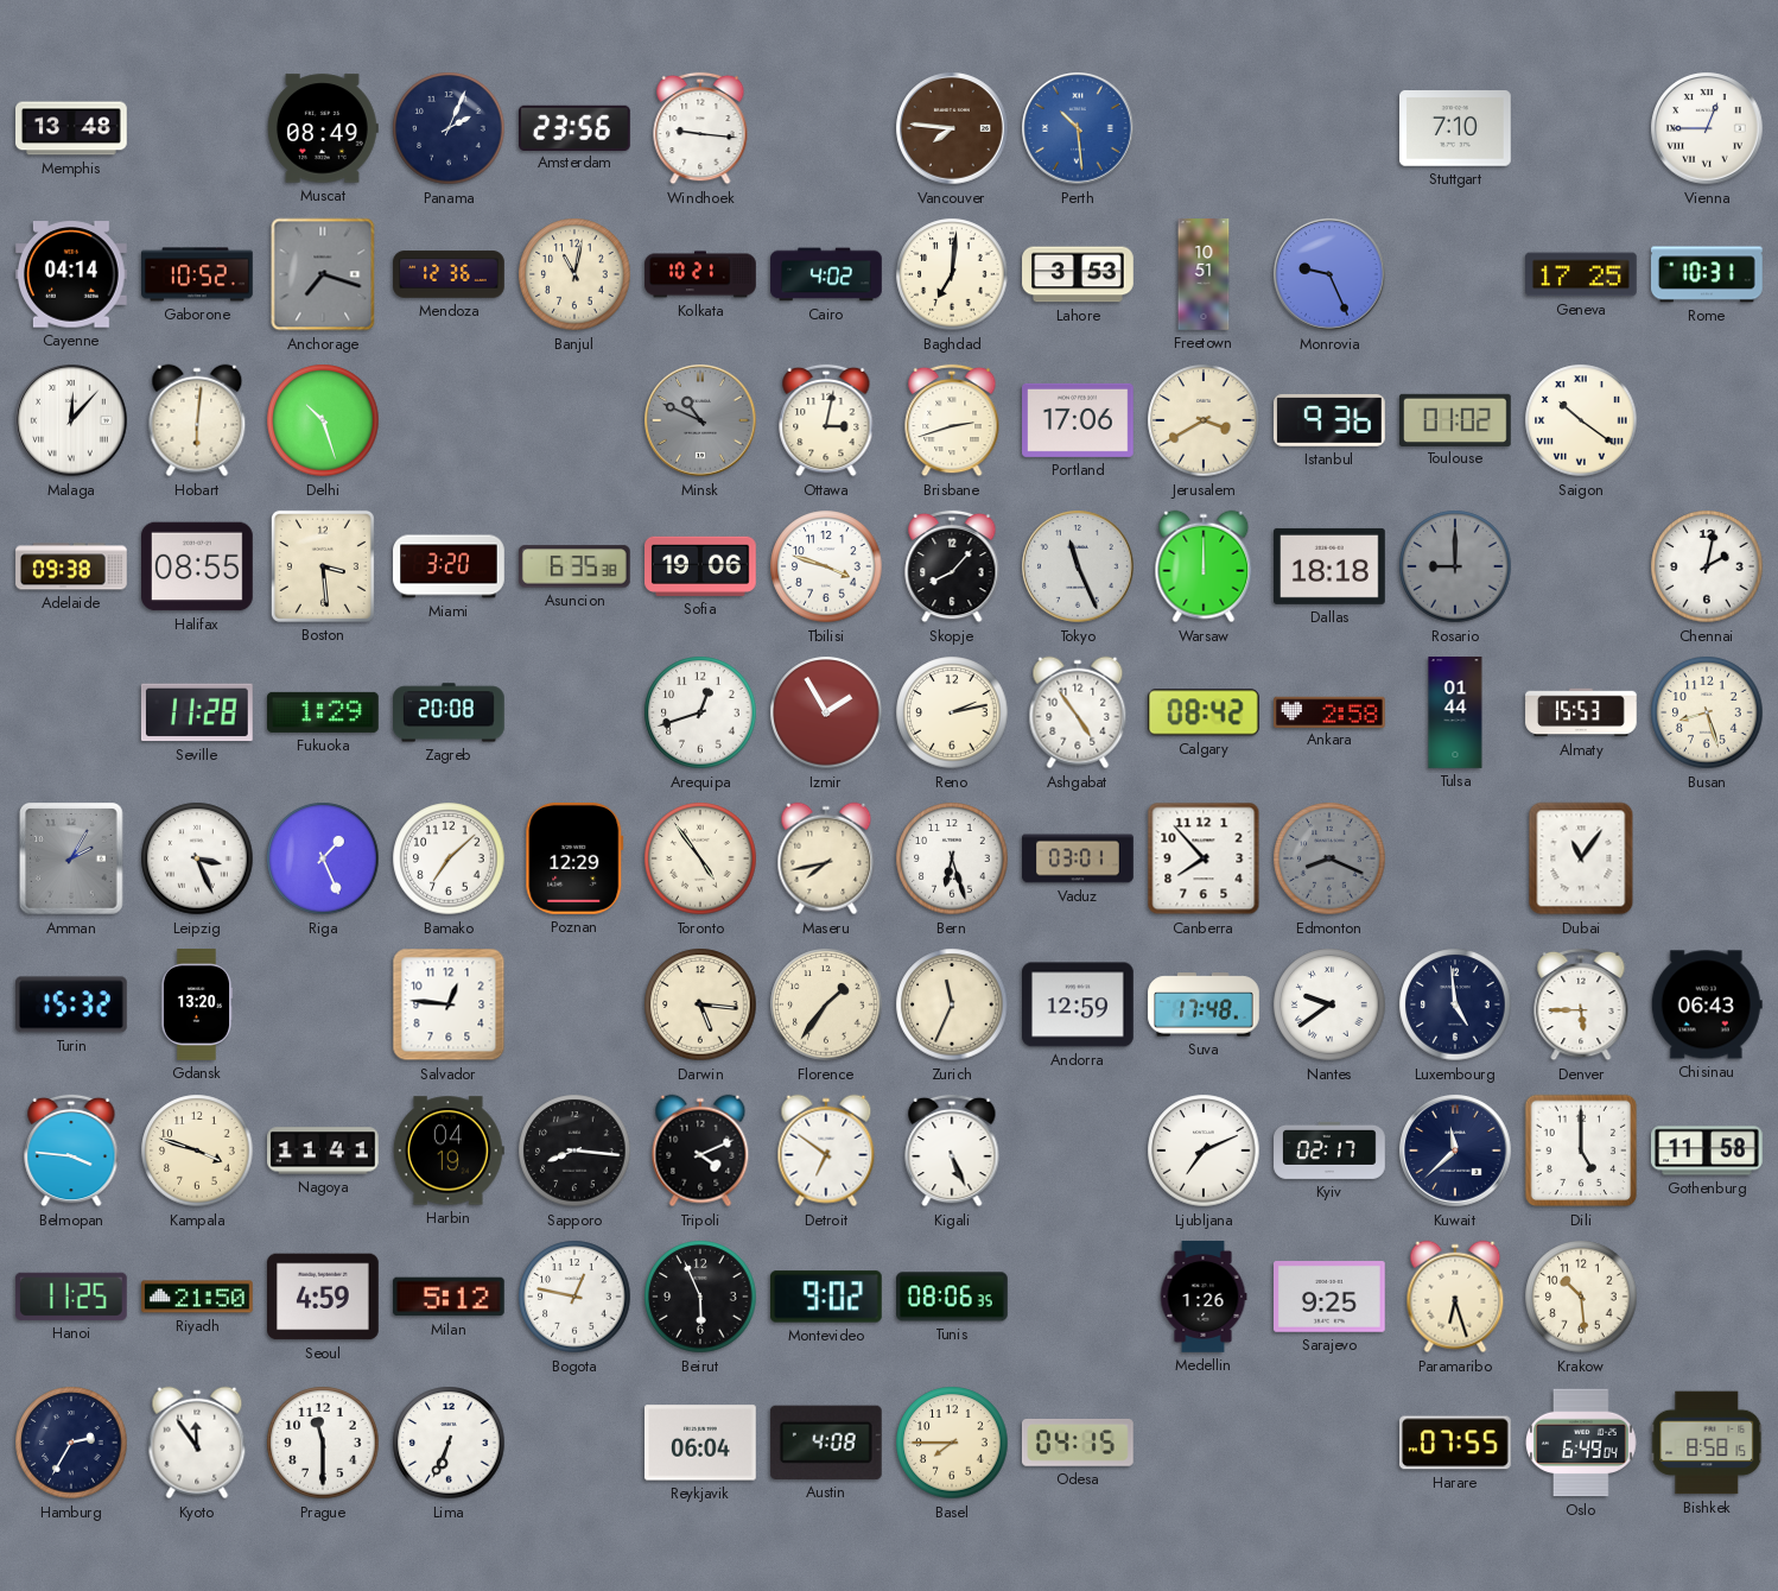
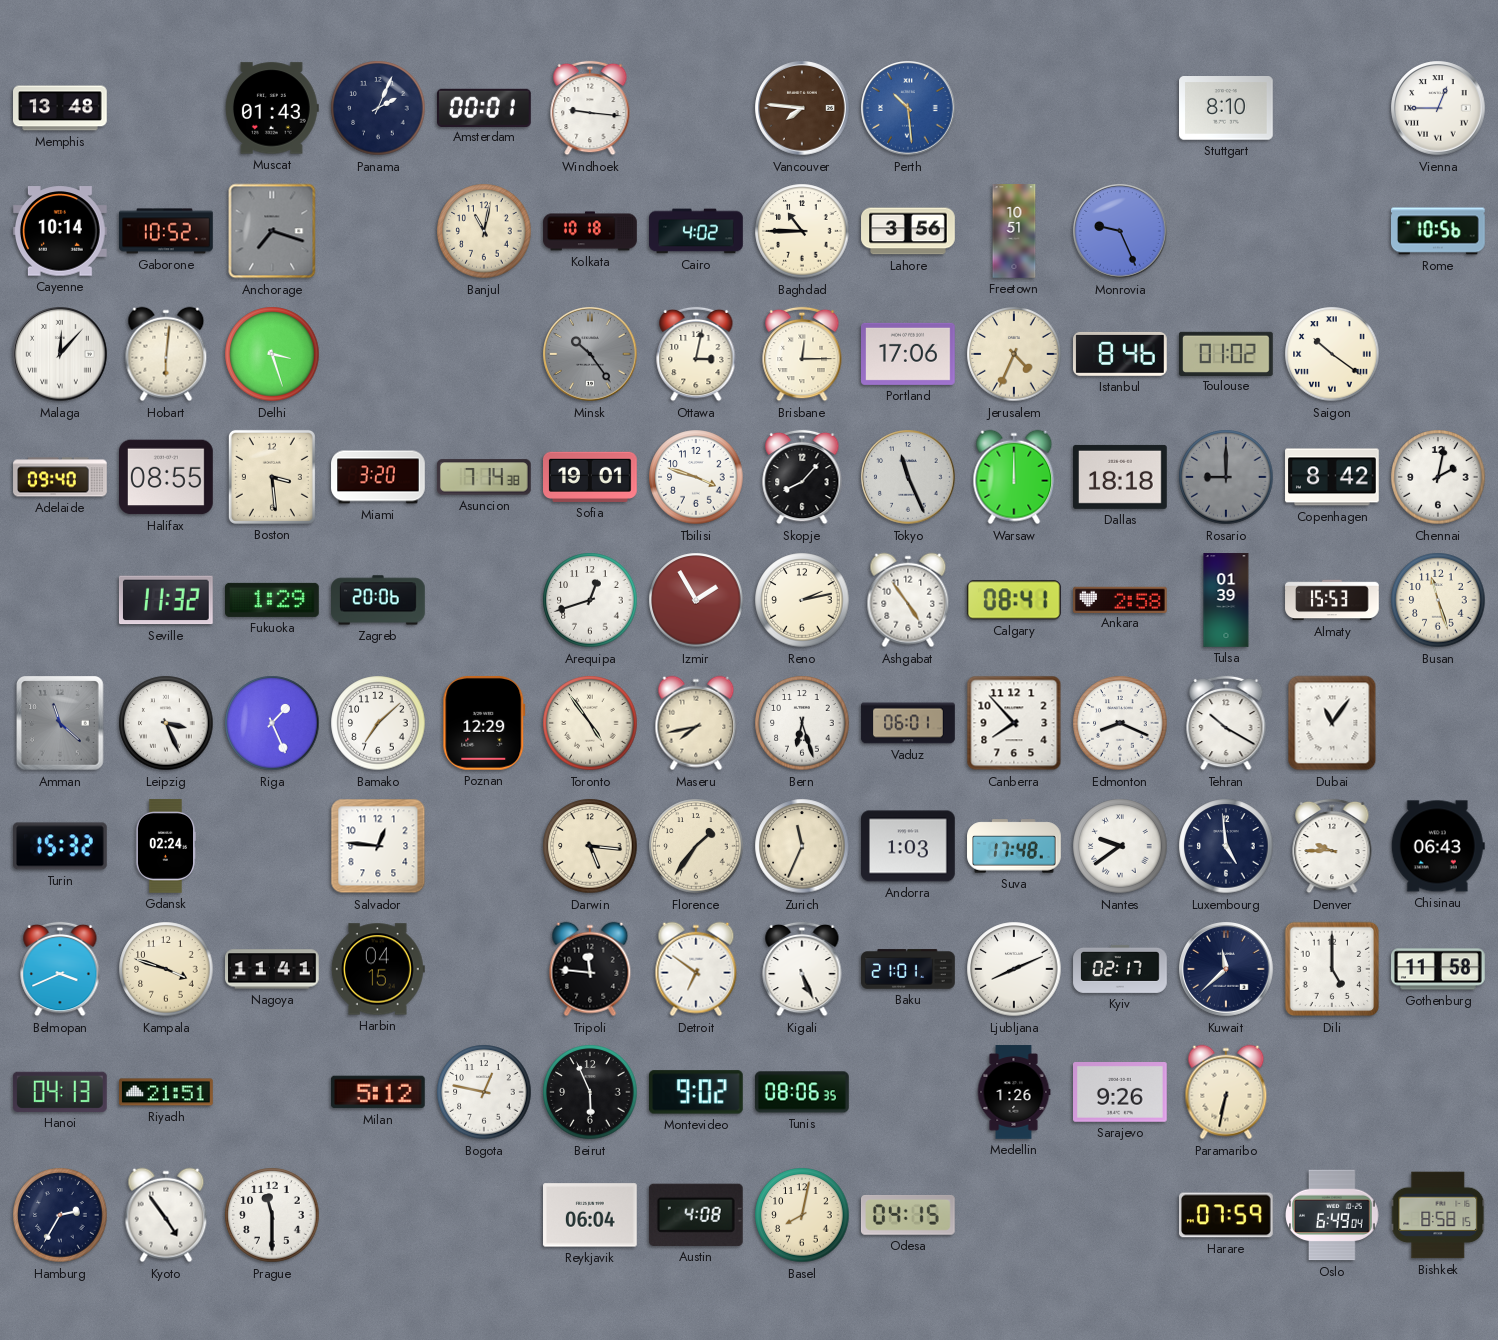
Muscat: 08:49 -> 01:43
Amsterdam: 23:56 -> 00:01
Stuttgart: 7:10 -> 8:10
Cayenne: 04:14 -> 10:14
Mendoza: 12:36 -> none
Kolkata: 10:21 -> 10:18
Baghdad: 7:01 -> 10:45
Lahore: 3:53 -> 3:56
Geneva: 17:25 -> none
Rome: 10:31 -> 10:56
Delhi: 10:27 -> 3:27
Minsk: 10:49 -> 10:24
Brisbane: 2:42 -> 12:15
Jerusalem: 3:40 -> 4:34
Istanbul: 9:36 -> 8:46
Adelaide: 09:38 -> 09:40
Asuncion: 6:35 -> 7:14
Sofia: 19:06 -> 19:01
Copenhagen: none -> 8:42
Seville: 11:28 -> 11:32
Zagreb: 20:08 -> 20:06
Calgary: 08:42 -> 08:41
Tulsa: 01:44 -> 01:39
Busan: 8:27 -> 11:27
Amman: 2:05 -> 11:22
Vaduz: 03:01 -> 06:01
Edmonton dial: grey -> white
Tehran: none -> 10:20
Gdansk: 13:20 -> 02:24
Andorra: 12:59 -> 1:03
Denver: 5:45 -> 9:45
Belmopan: 3:46 -> 3:41
Harbin: 04:19 -> 04:15
Sapporo: 8:16 -> none
Tripoli: 4:11 -> 11:46
Baku: none -> 21:01
Ljubljana: 7:11 -> 8:11
Hanoi: 11:25 -> 04:13
Riyadh: 21:50 -> 21:51
Seoul: 4:59 -> none
Sarajevo: 9:25 -> 9:26
Paramaribo: 6:27 -> 6:32
Krakow: 10:29 -> none
Kyoto: 11:54 -> 4:54
Lima: 6:34 -> none
Basel: 7:45 -> 8:02
Harare: 07:55 -> 07:59
